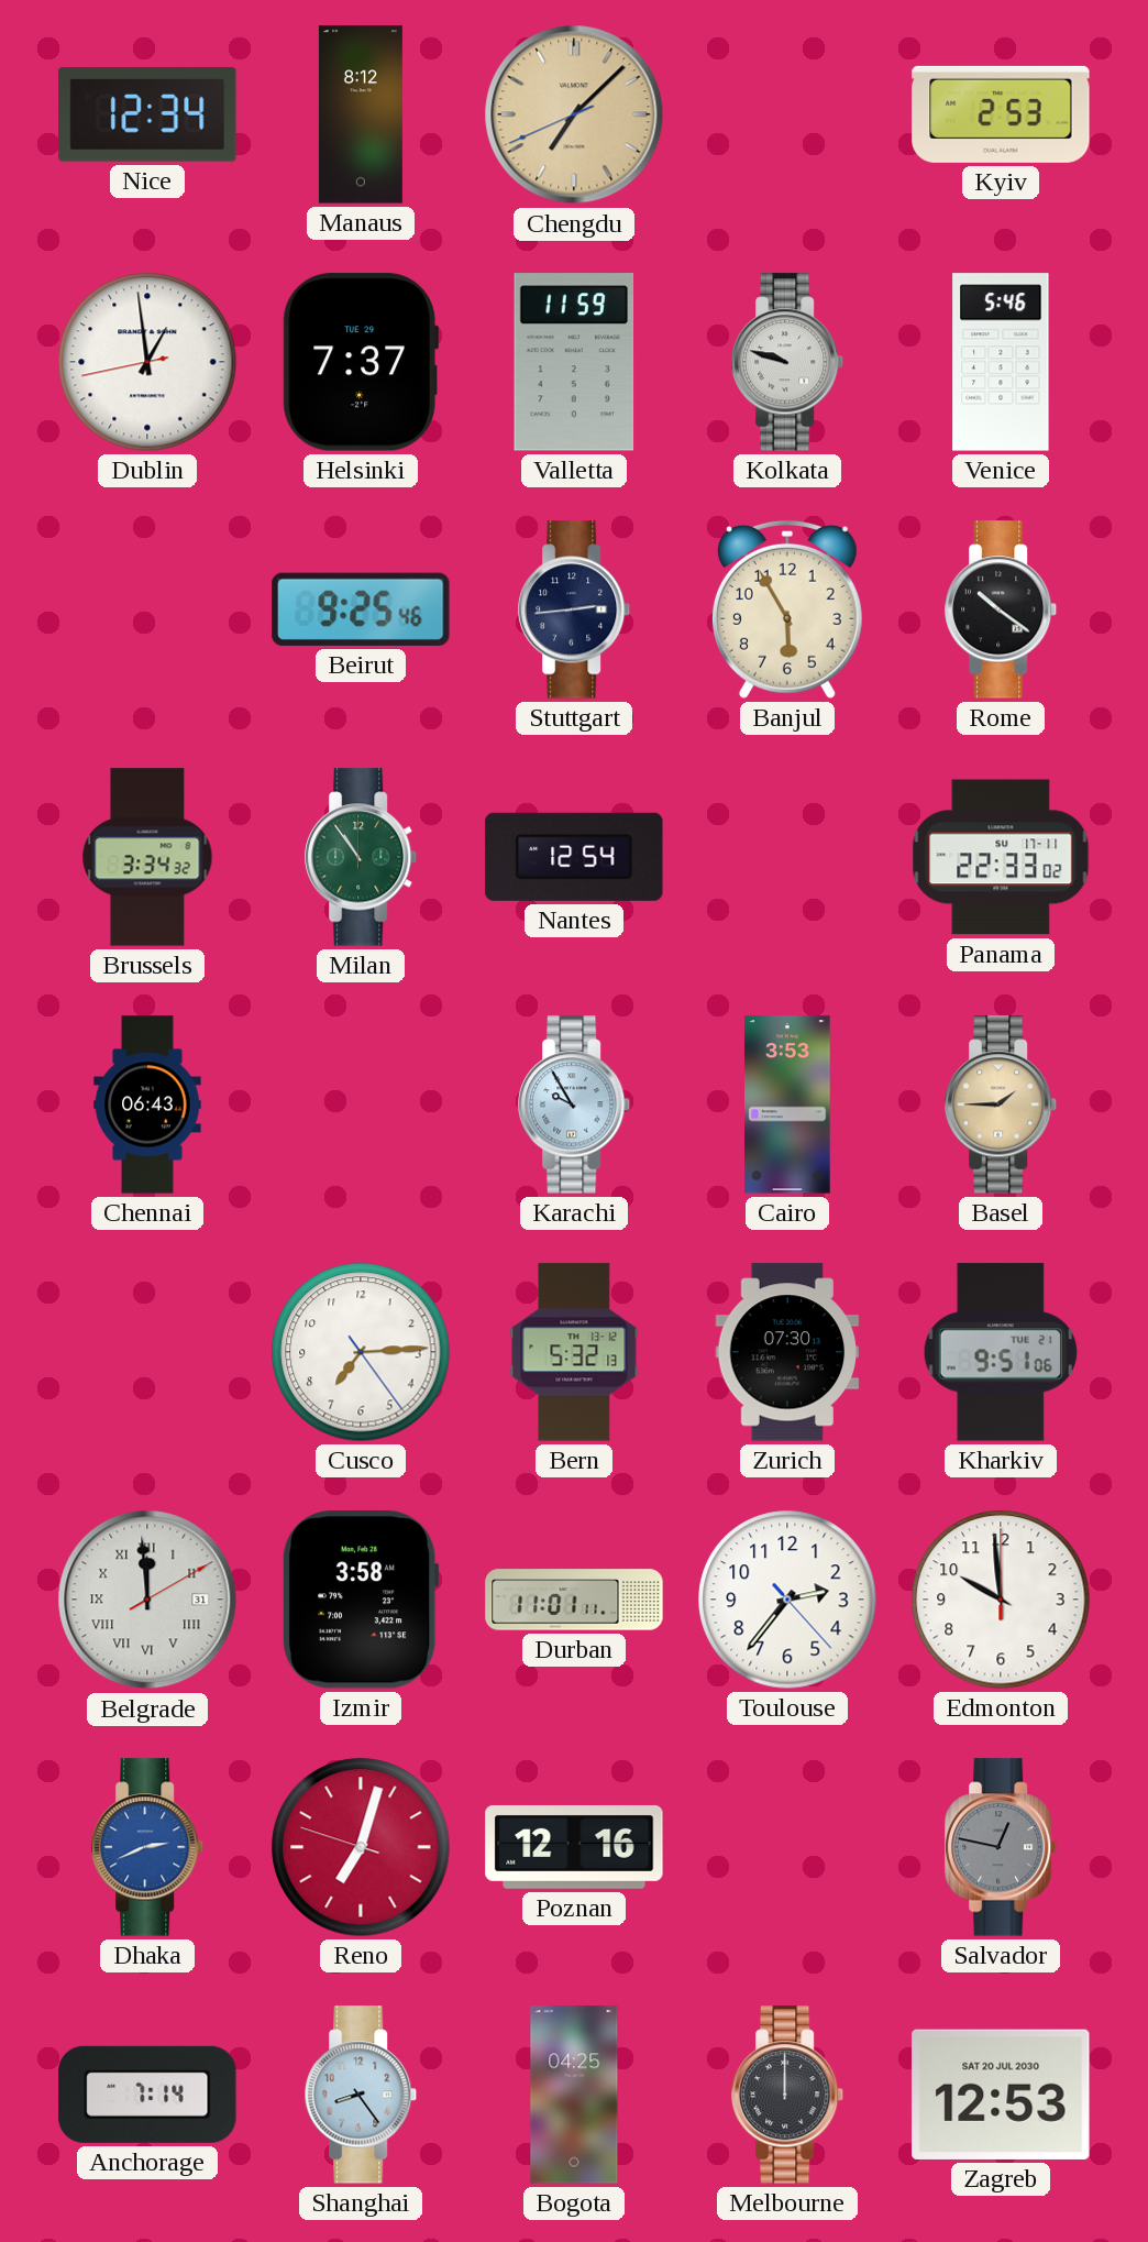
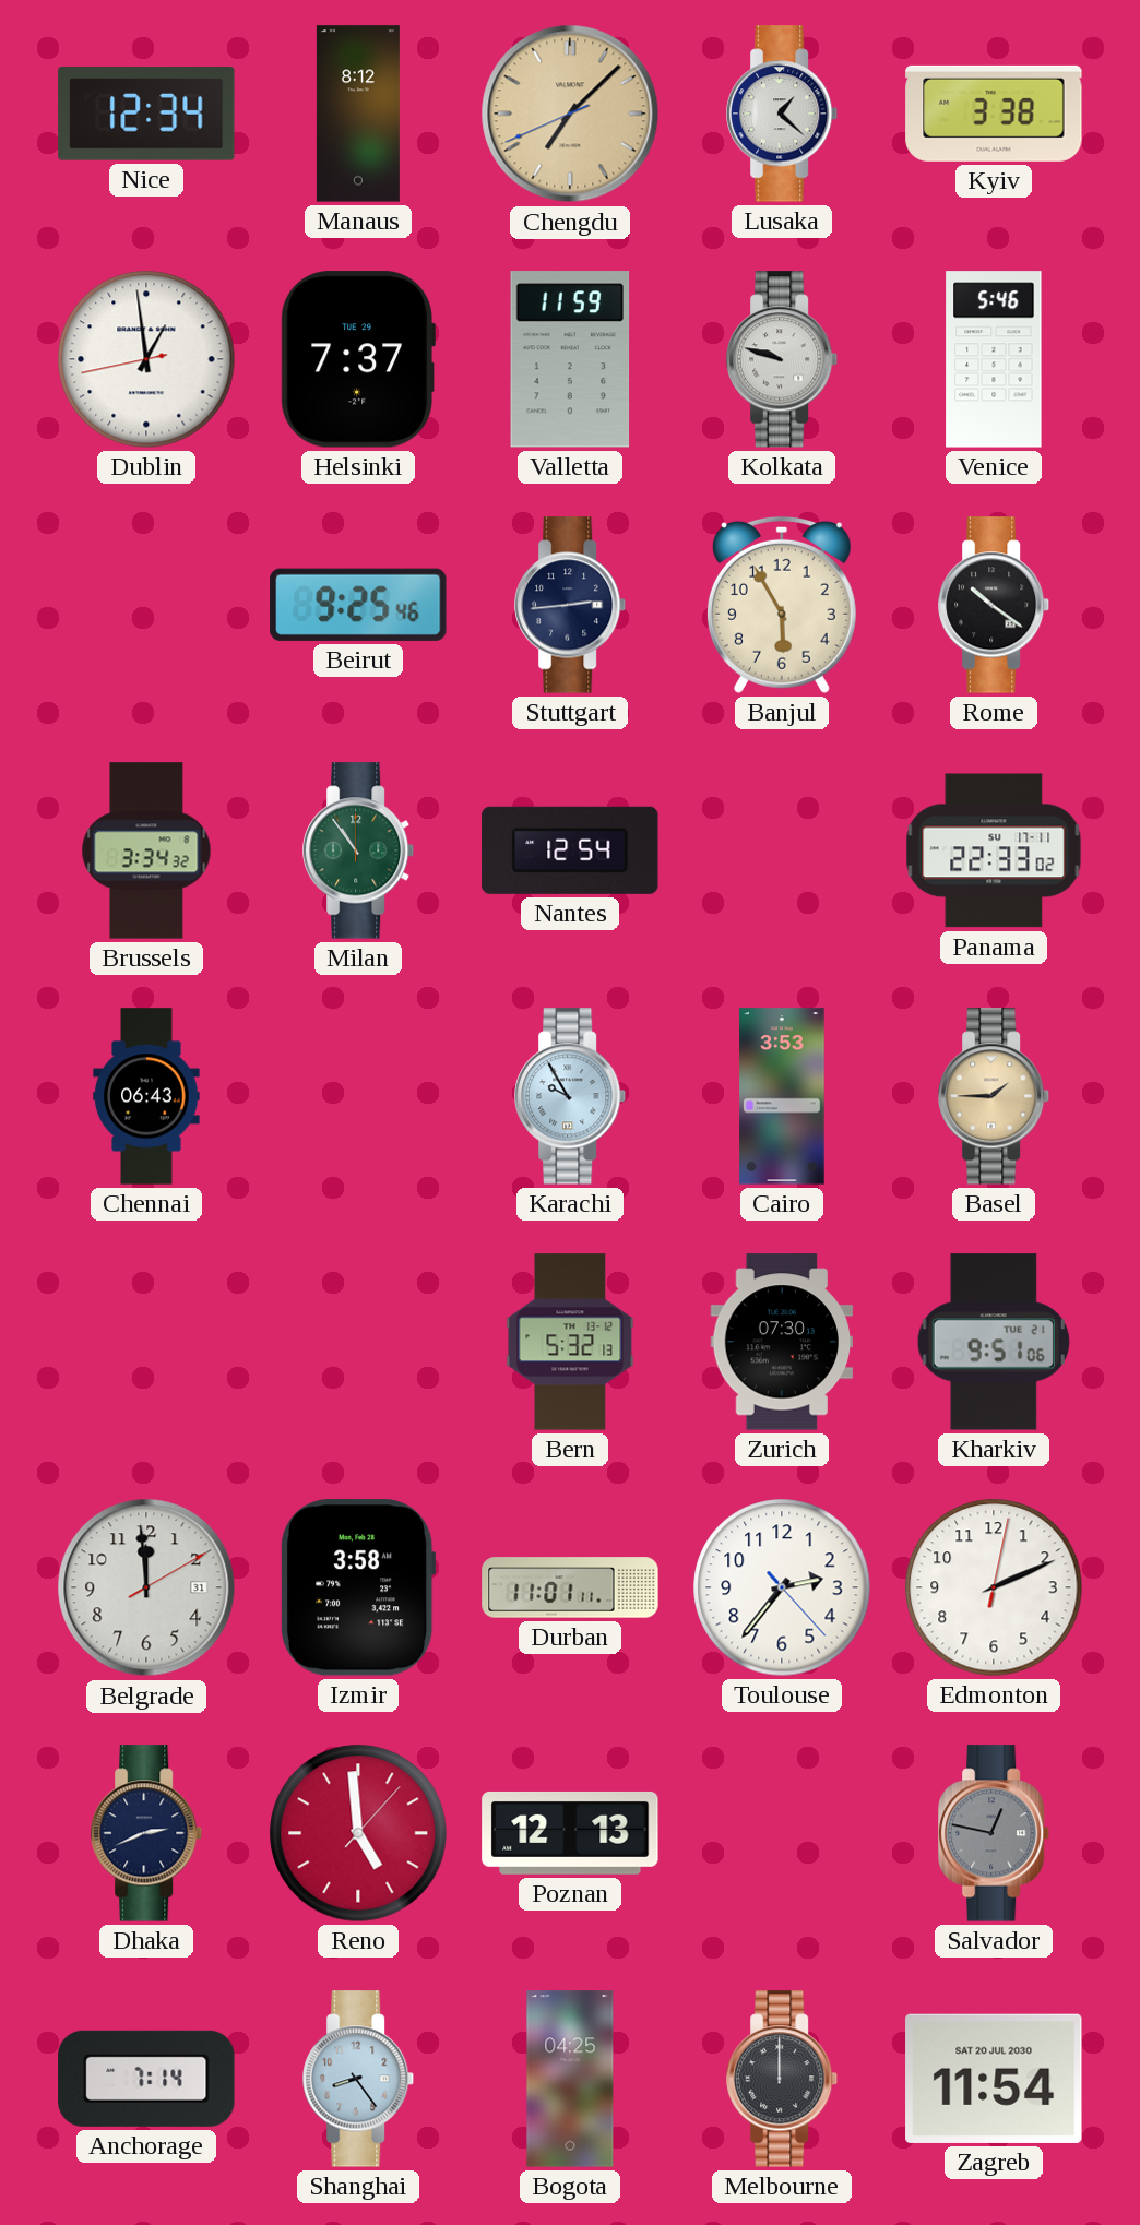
Lusaka: none -> 1:22
Kyiv: 2:53 -> 3:38
Cusco: 7:14 -> none
Belgrade numerals: Roman -> Arabic
Edmonton: 9:59 -> 2:11
Dhaka dial: blue -> navy
Reno: 7:02 -> 4:59
Poznan: 12:16 -> 12:13
Zagreb: 12:53 -> 11:54
